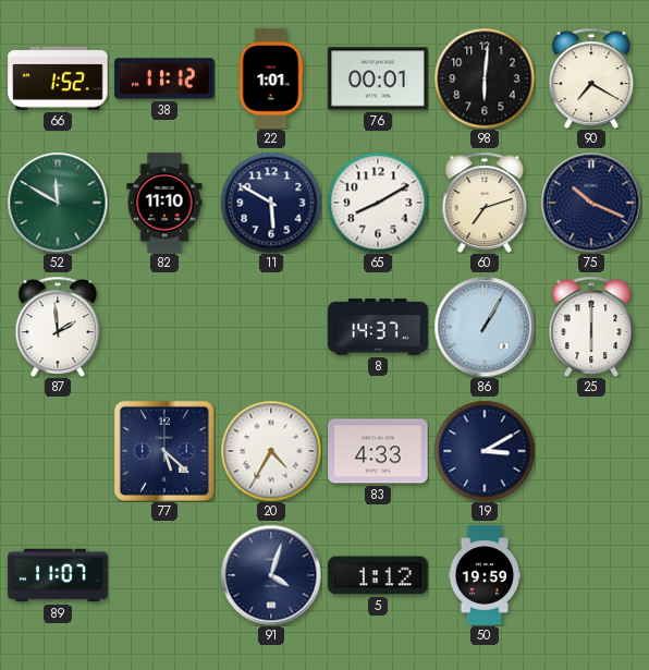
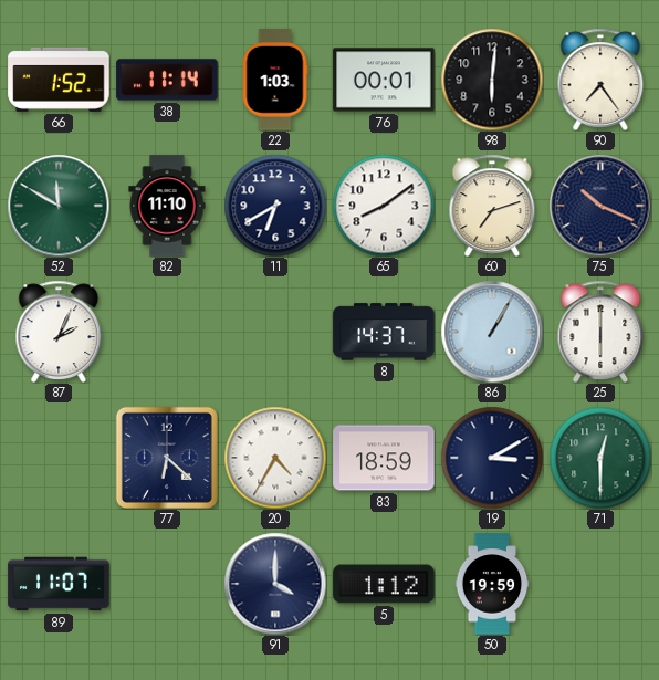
38: 11:12 -> 11:14
22: 1:01 -> 1:03
90: 7:20 -> 7:24
11: 5:50 -> 6:40
65: 8:10 -> 8:09
87: 1:59 -> 2:04
77: 5:22 -> 6:22
83: 4:33 -> 18:59
71: none -> 12:30
91: 4:03 -> 4:00
